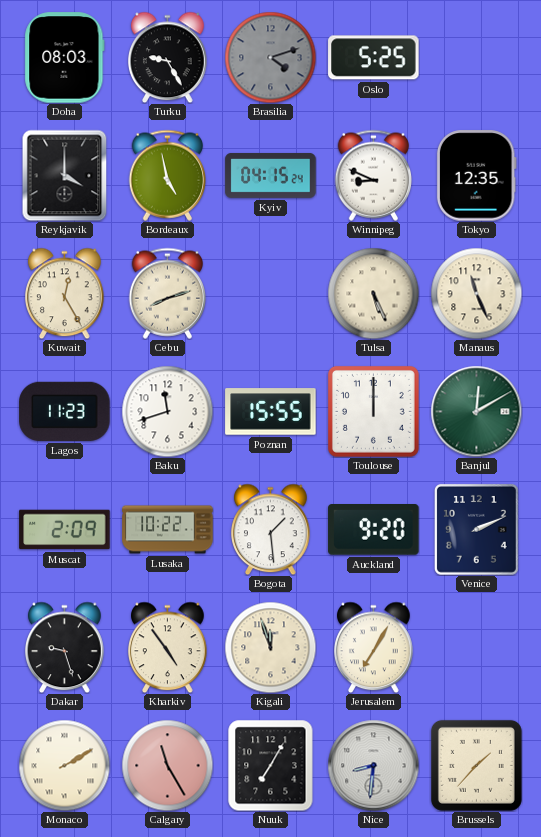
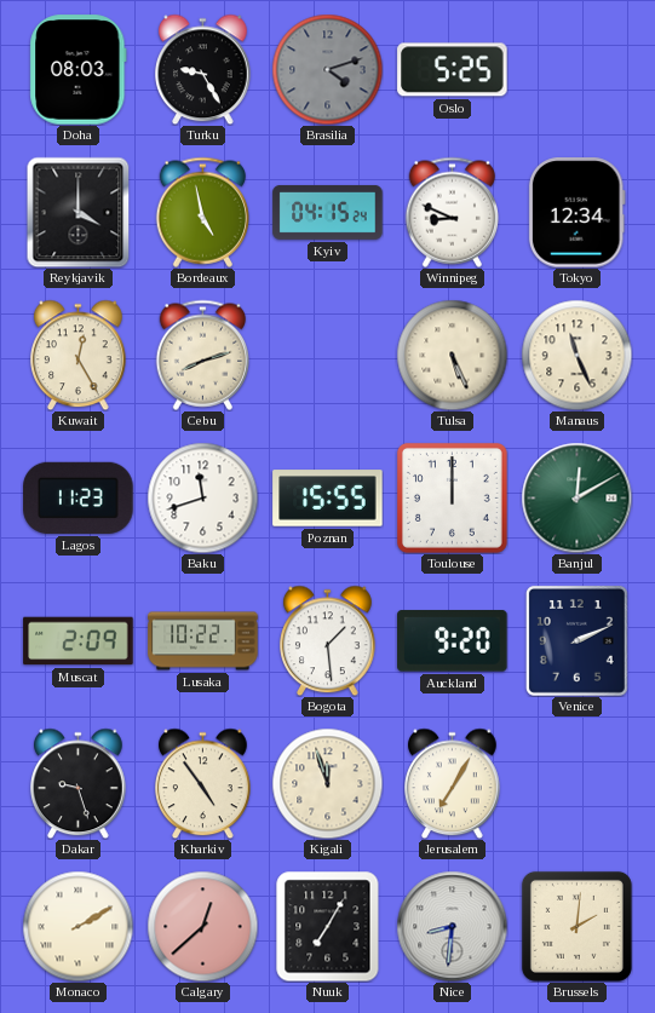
Tokyo: 12:35 -> 12:34
Calgary: 11:25 -> 12:38
Brussels: 1:37 -> 2:01
